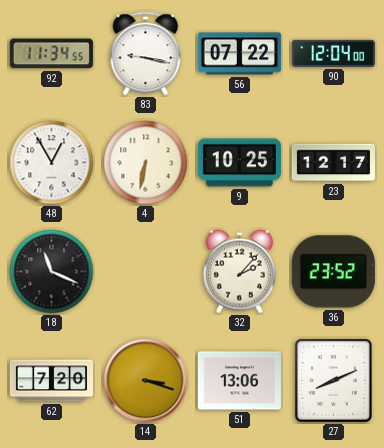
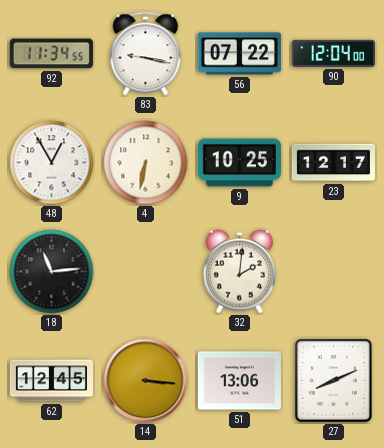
18: 11:19 -> 11:14
32: 2:07 -> 2:01
36: 23:52 -> none
62: 7:20 -> 12:45
14: 3:18 -> 3:16
